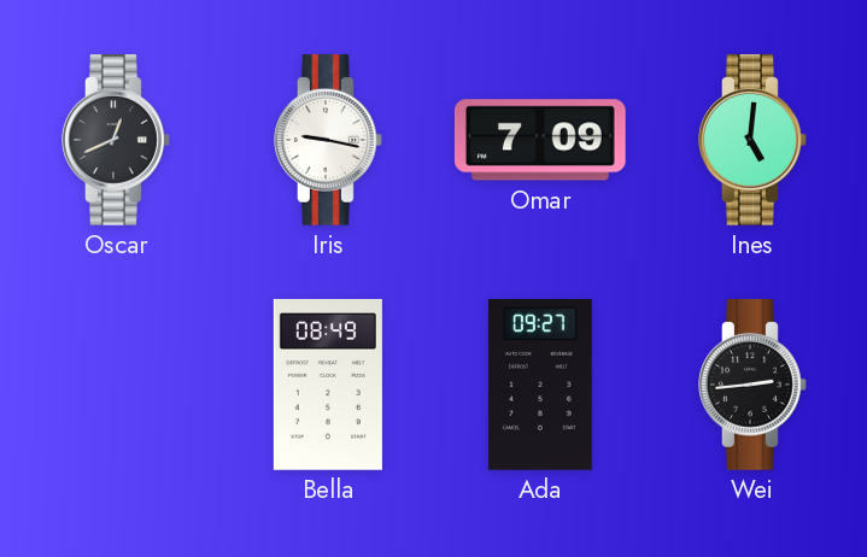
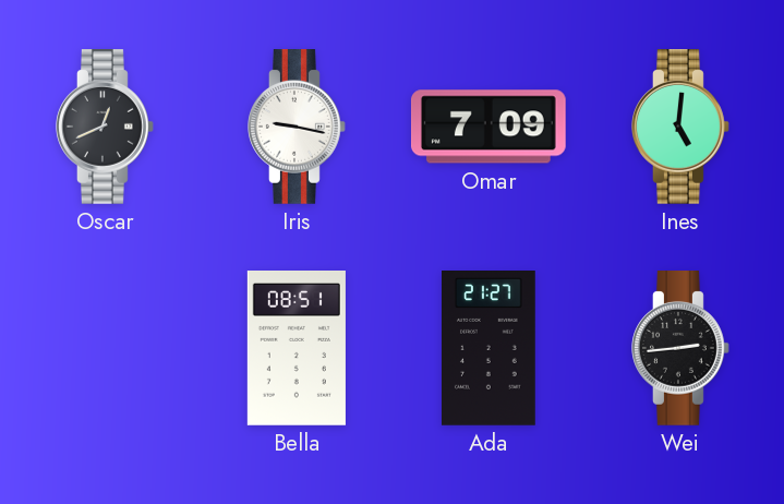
Bella: 08:49 -> 08:51
Ada: 09:27 -> 21:27
